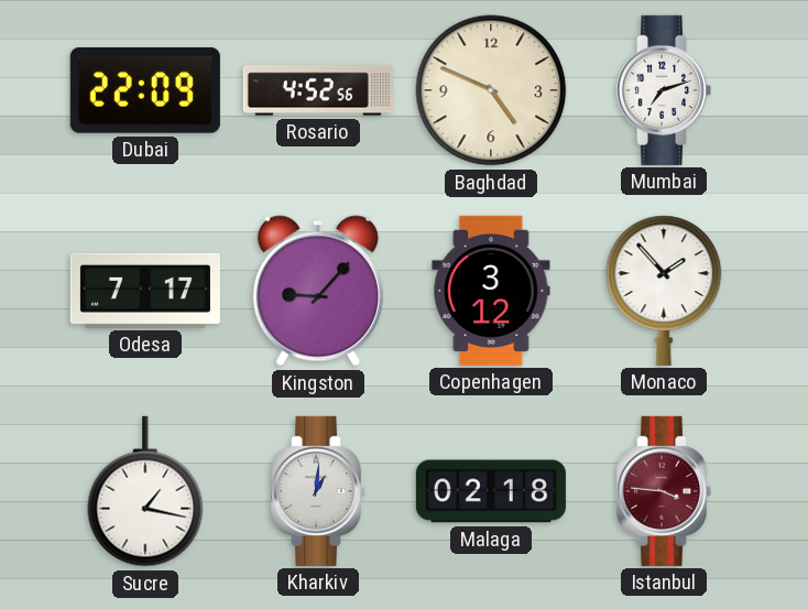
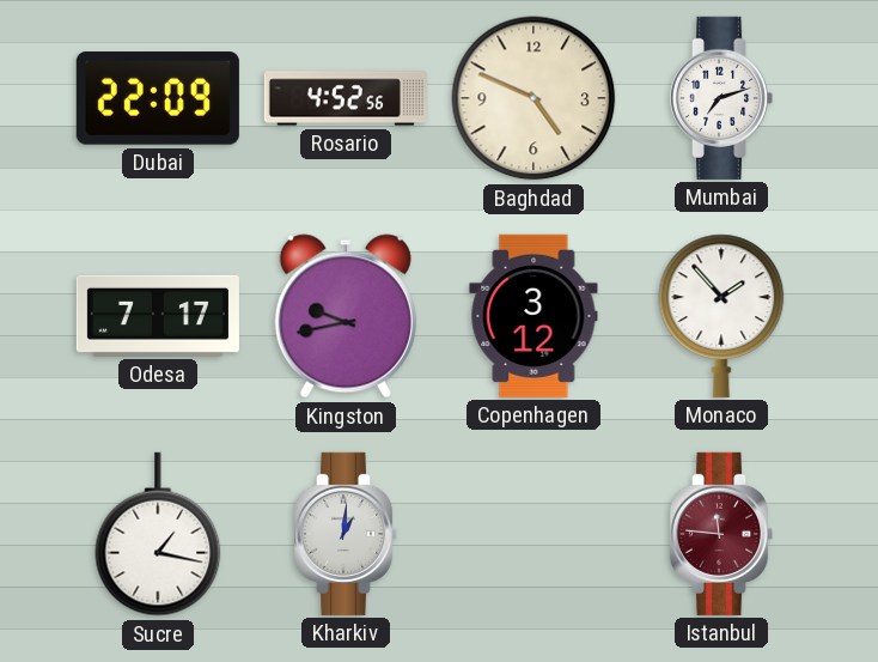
Kingston: 9:07 -> 9:43
Malaga: 02:18 -> none
Istanbul: 3:46 -> 11:46
